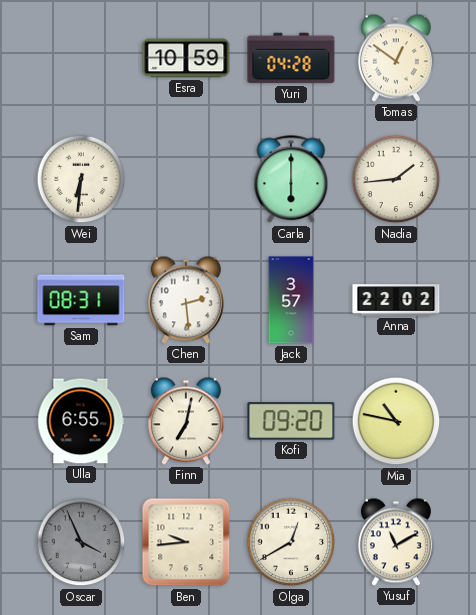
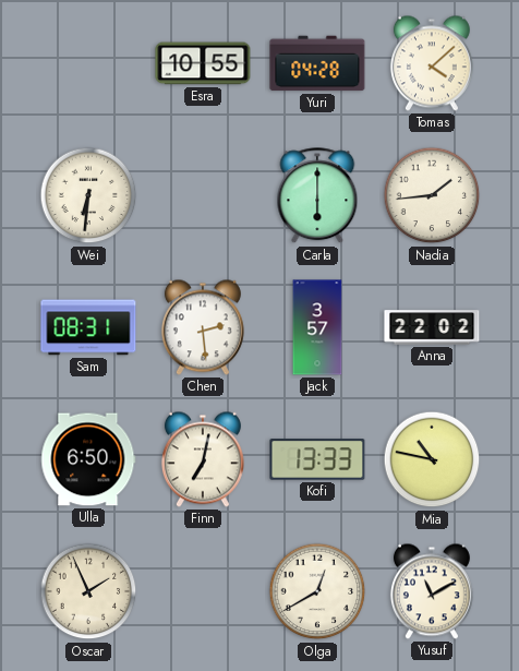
Esra: 10:59 -> 10:55
Tomas: 12:51 -> 4:08
Ulla: 6:55 -> 6:50
Kofi: 09:20 -> 13:33
Oscar: 3:56 -> 1:56
Oscar dial: grey -> cream
Ben: 9:44 -> none
